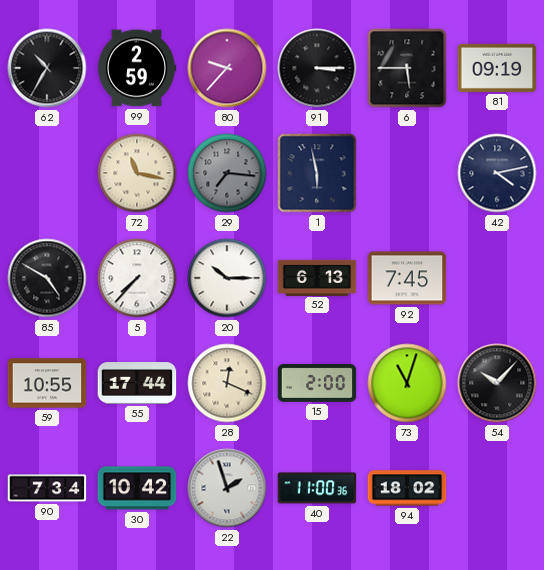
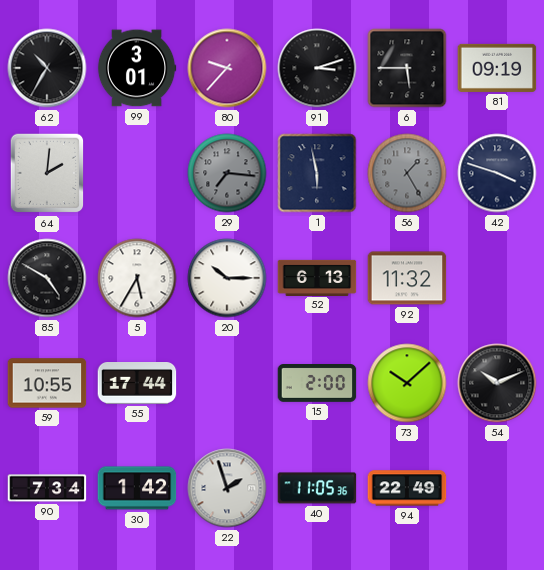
99: 2:59 -> 3:01
91: 3:15 -> 3:12
64: none -> 2:01
72: 11:17 -> none
56: none -> 1:25
42: 4:13 -> 3:48
5: 7:37 -> 5:35
92: 7:45 -> 11:32
28: 12:19 -> none
73: 11:03 -> 10:08
54: 10:07 -> 10:11
30: 10:42 -> 1:42
40: 11:00 -> 11:05
94: 18:02 -> 22:49
